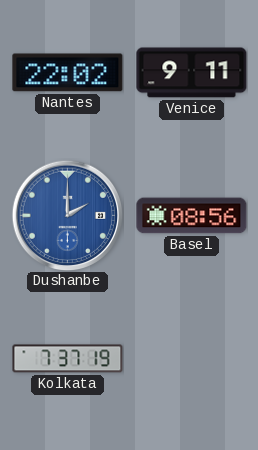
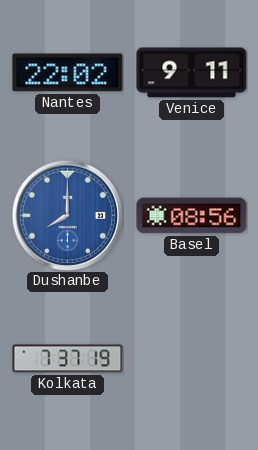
Dushanbe: 2:00 -> 8:00
